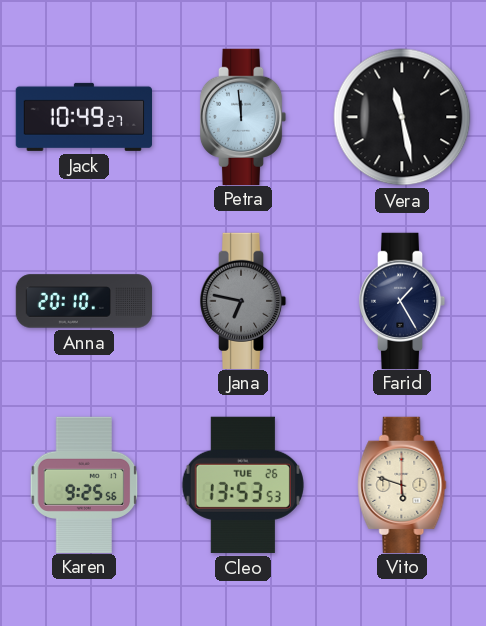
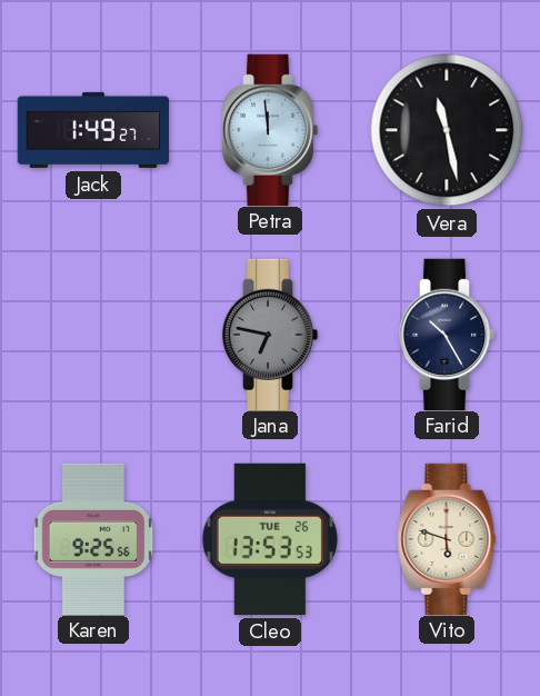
Jack: 10:49 -> 1:49
Anna: 20:10 -> none
Farid: 1:25 -> 10:25
